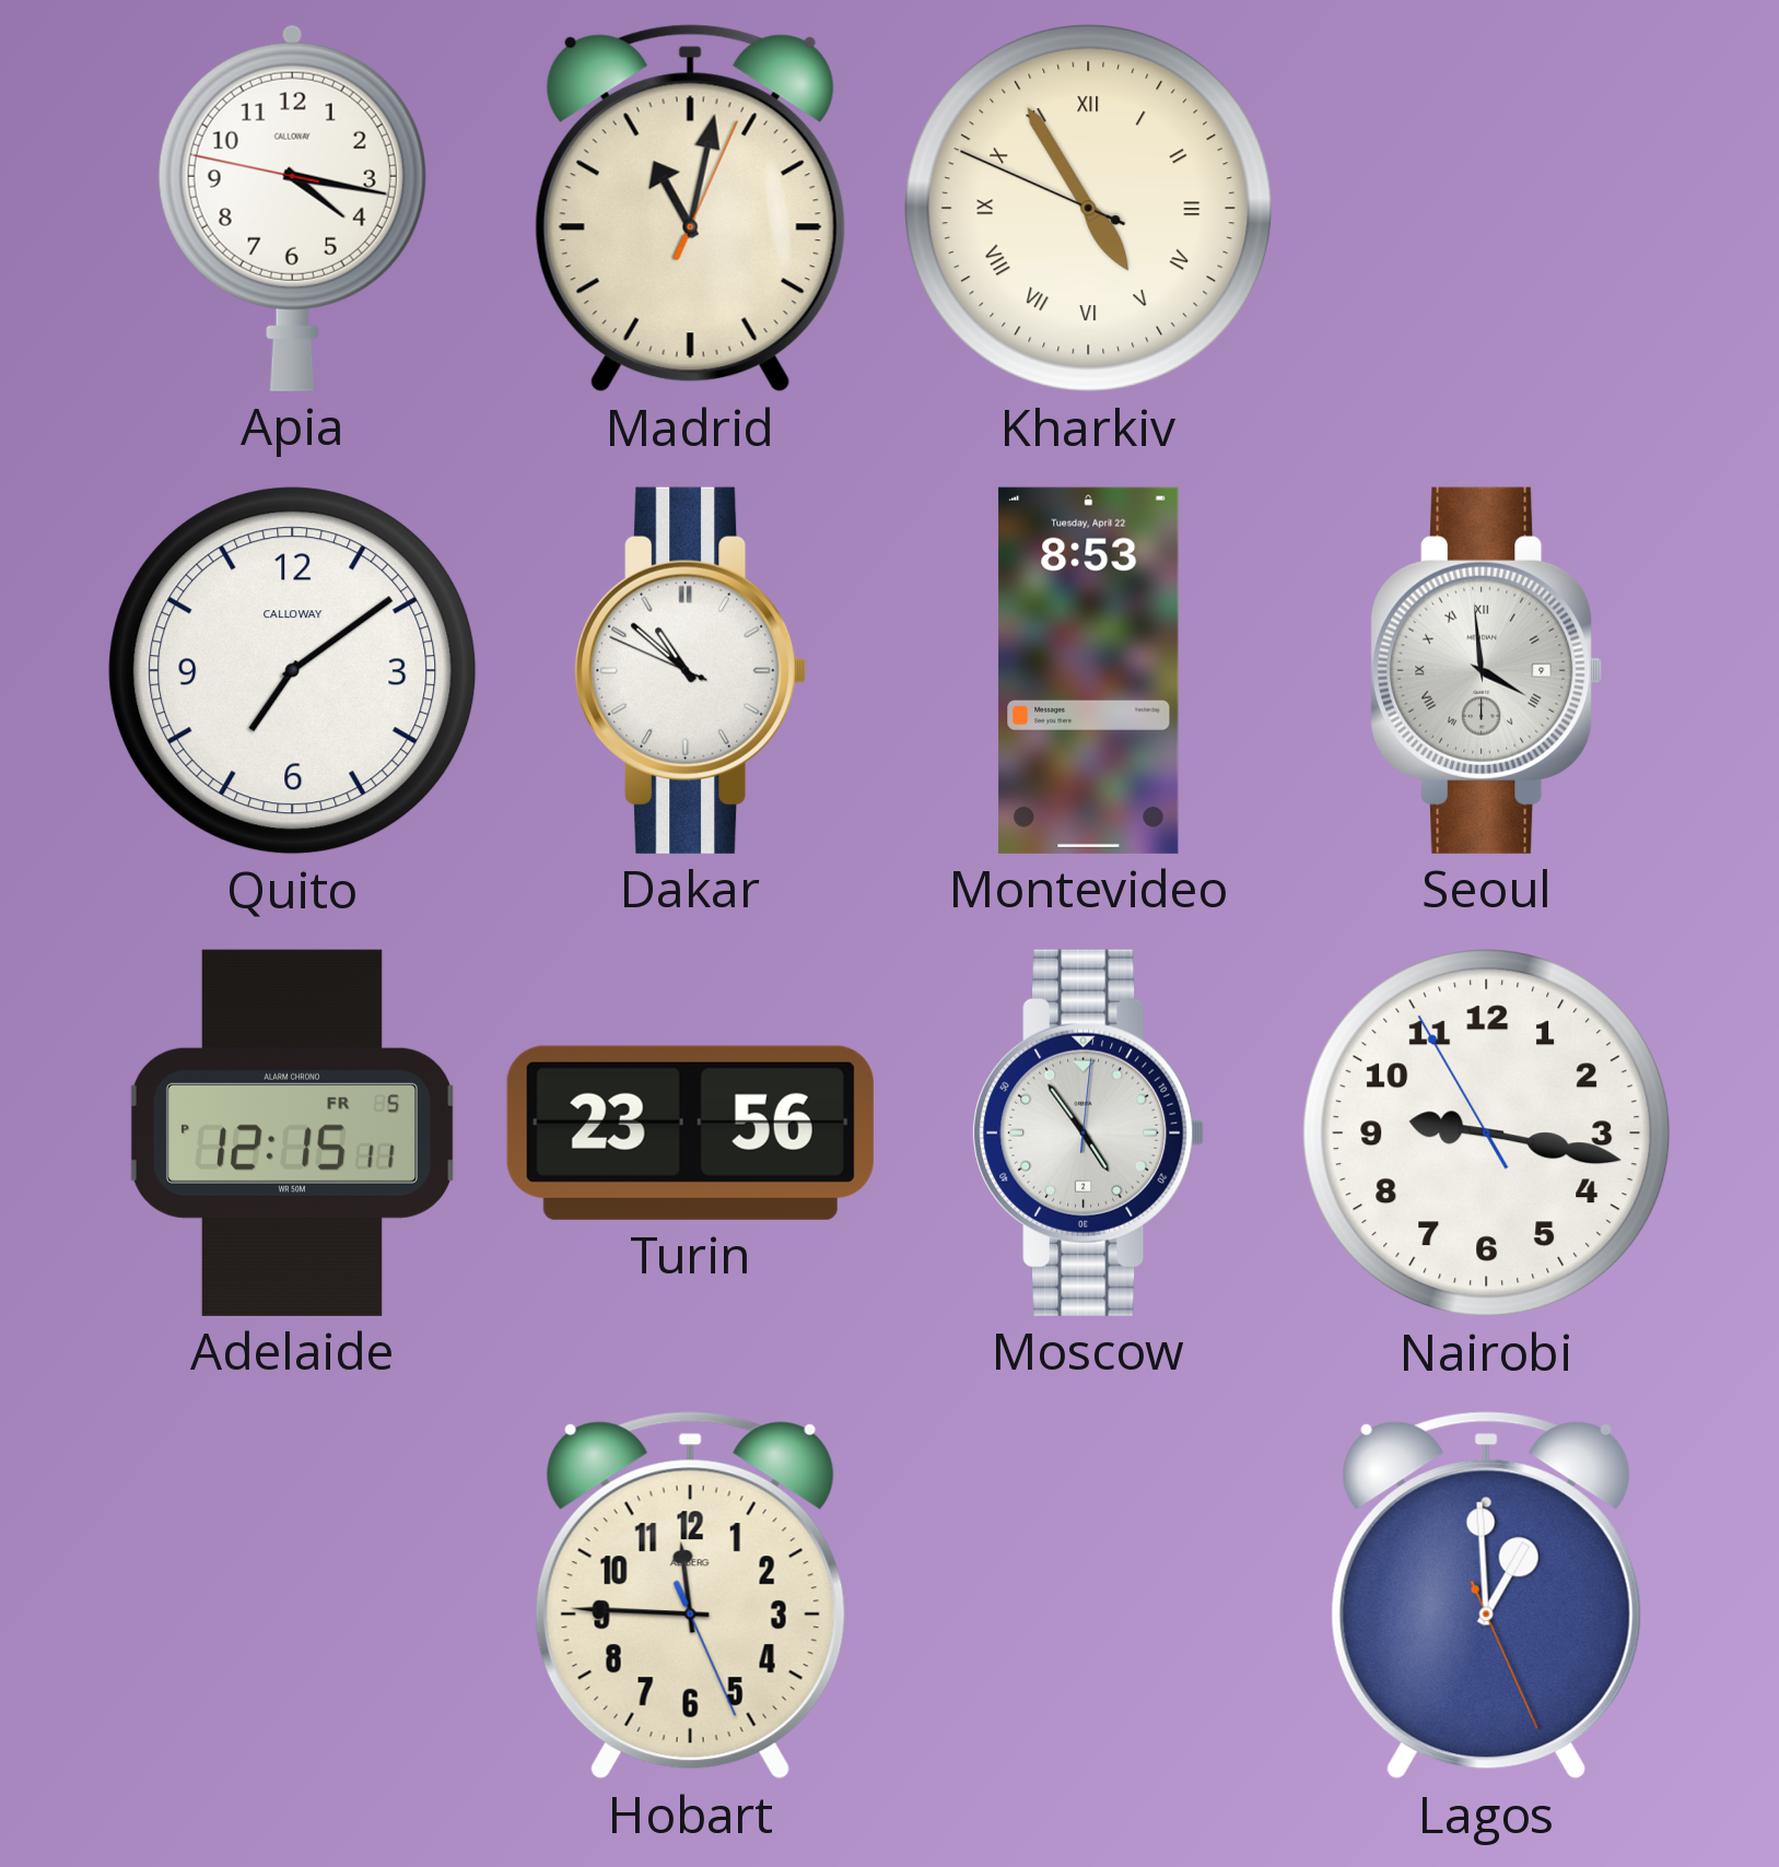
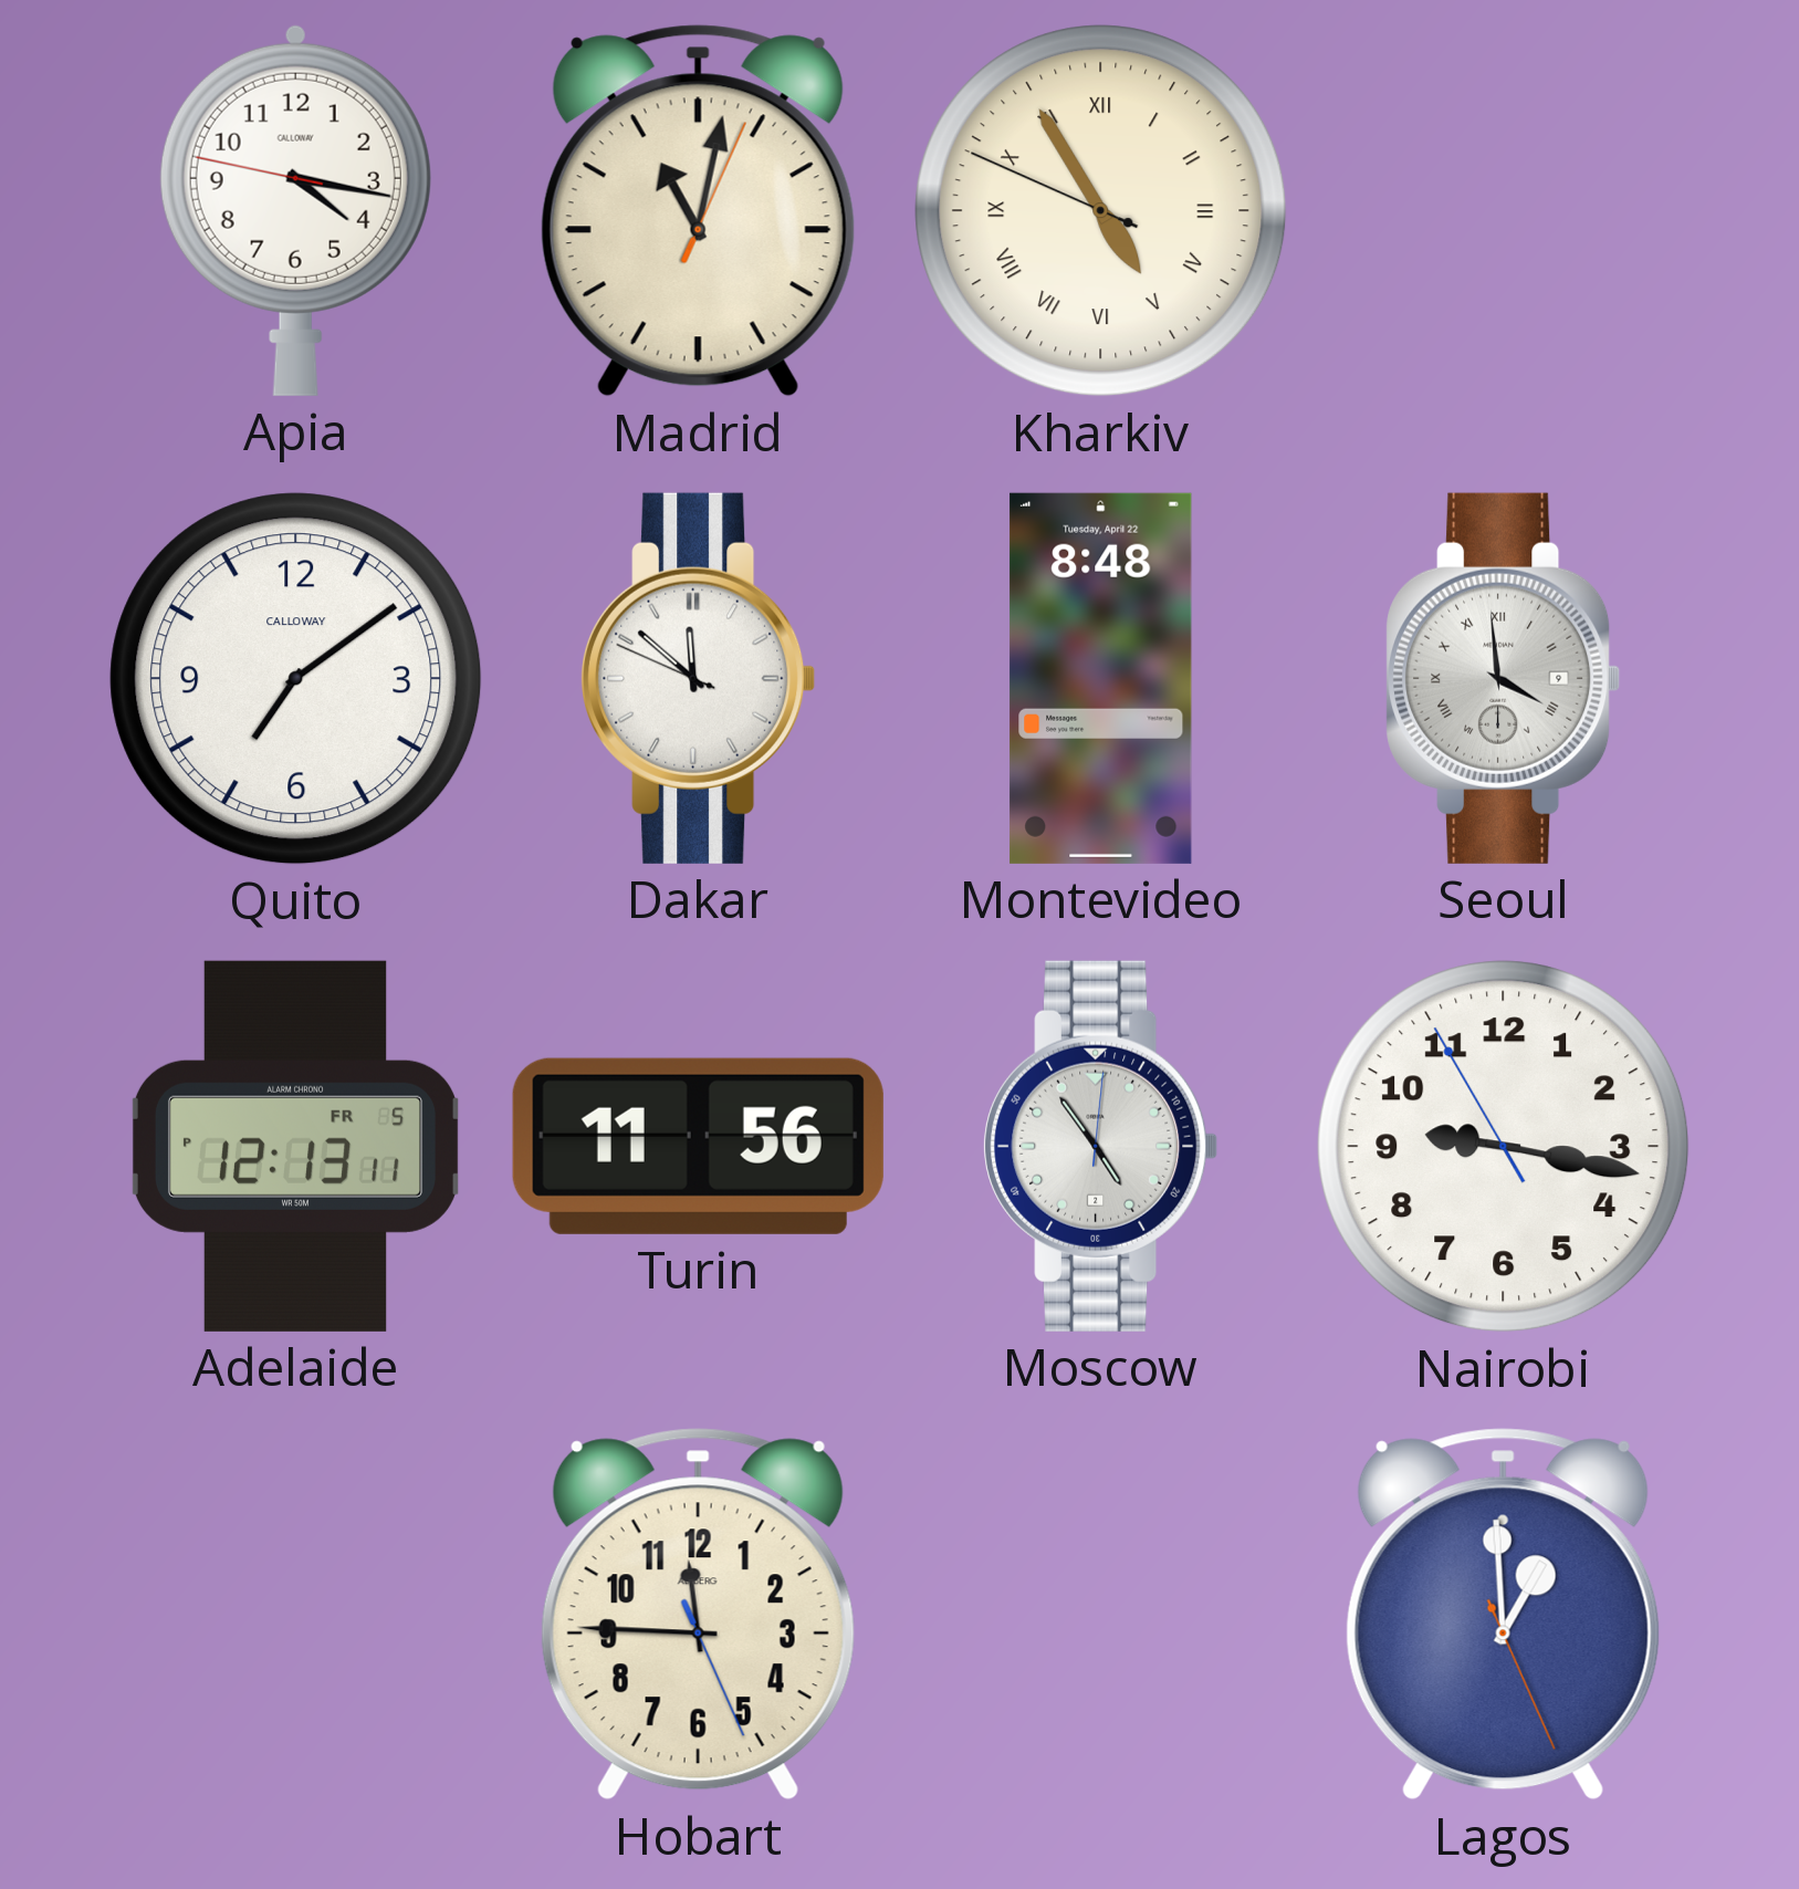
Dakar: 10:51 -> 11:51
Montevideo: 8:53 -> 8:48
Adelaide: 12:15 -> 12:13
Turin: 23:56 -> 11:56
